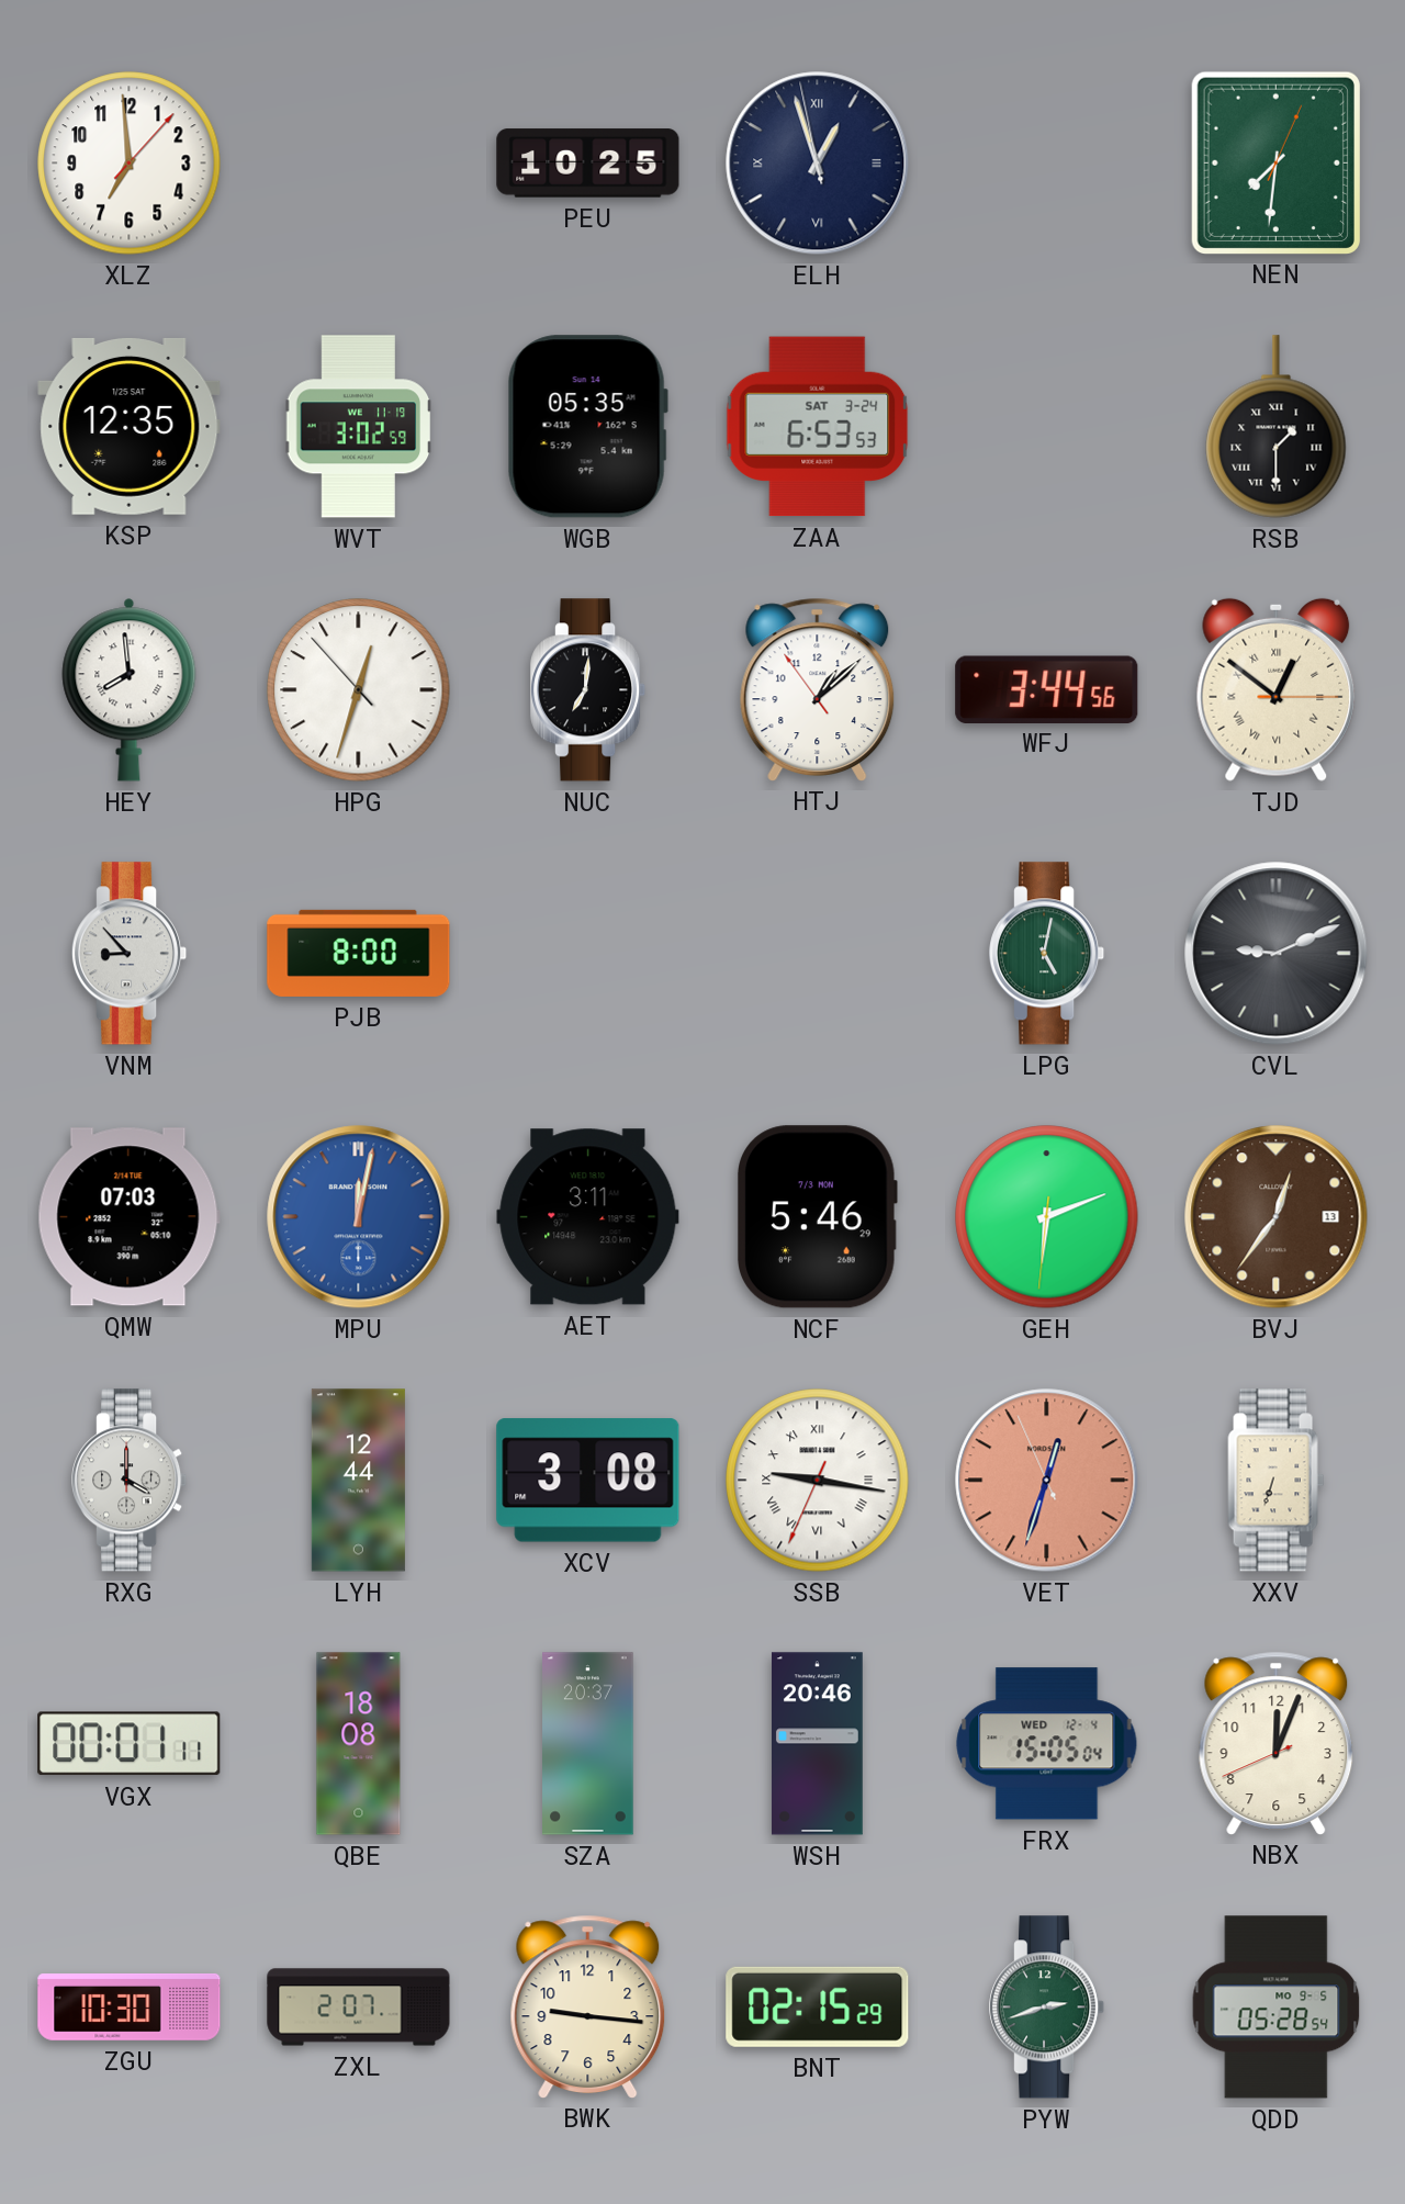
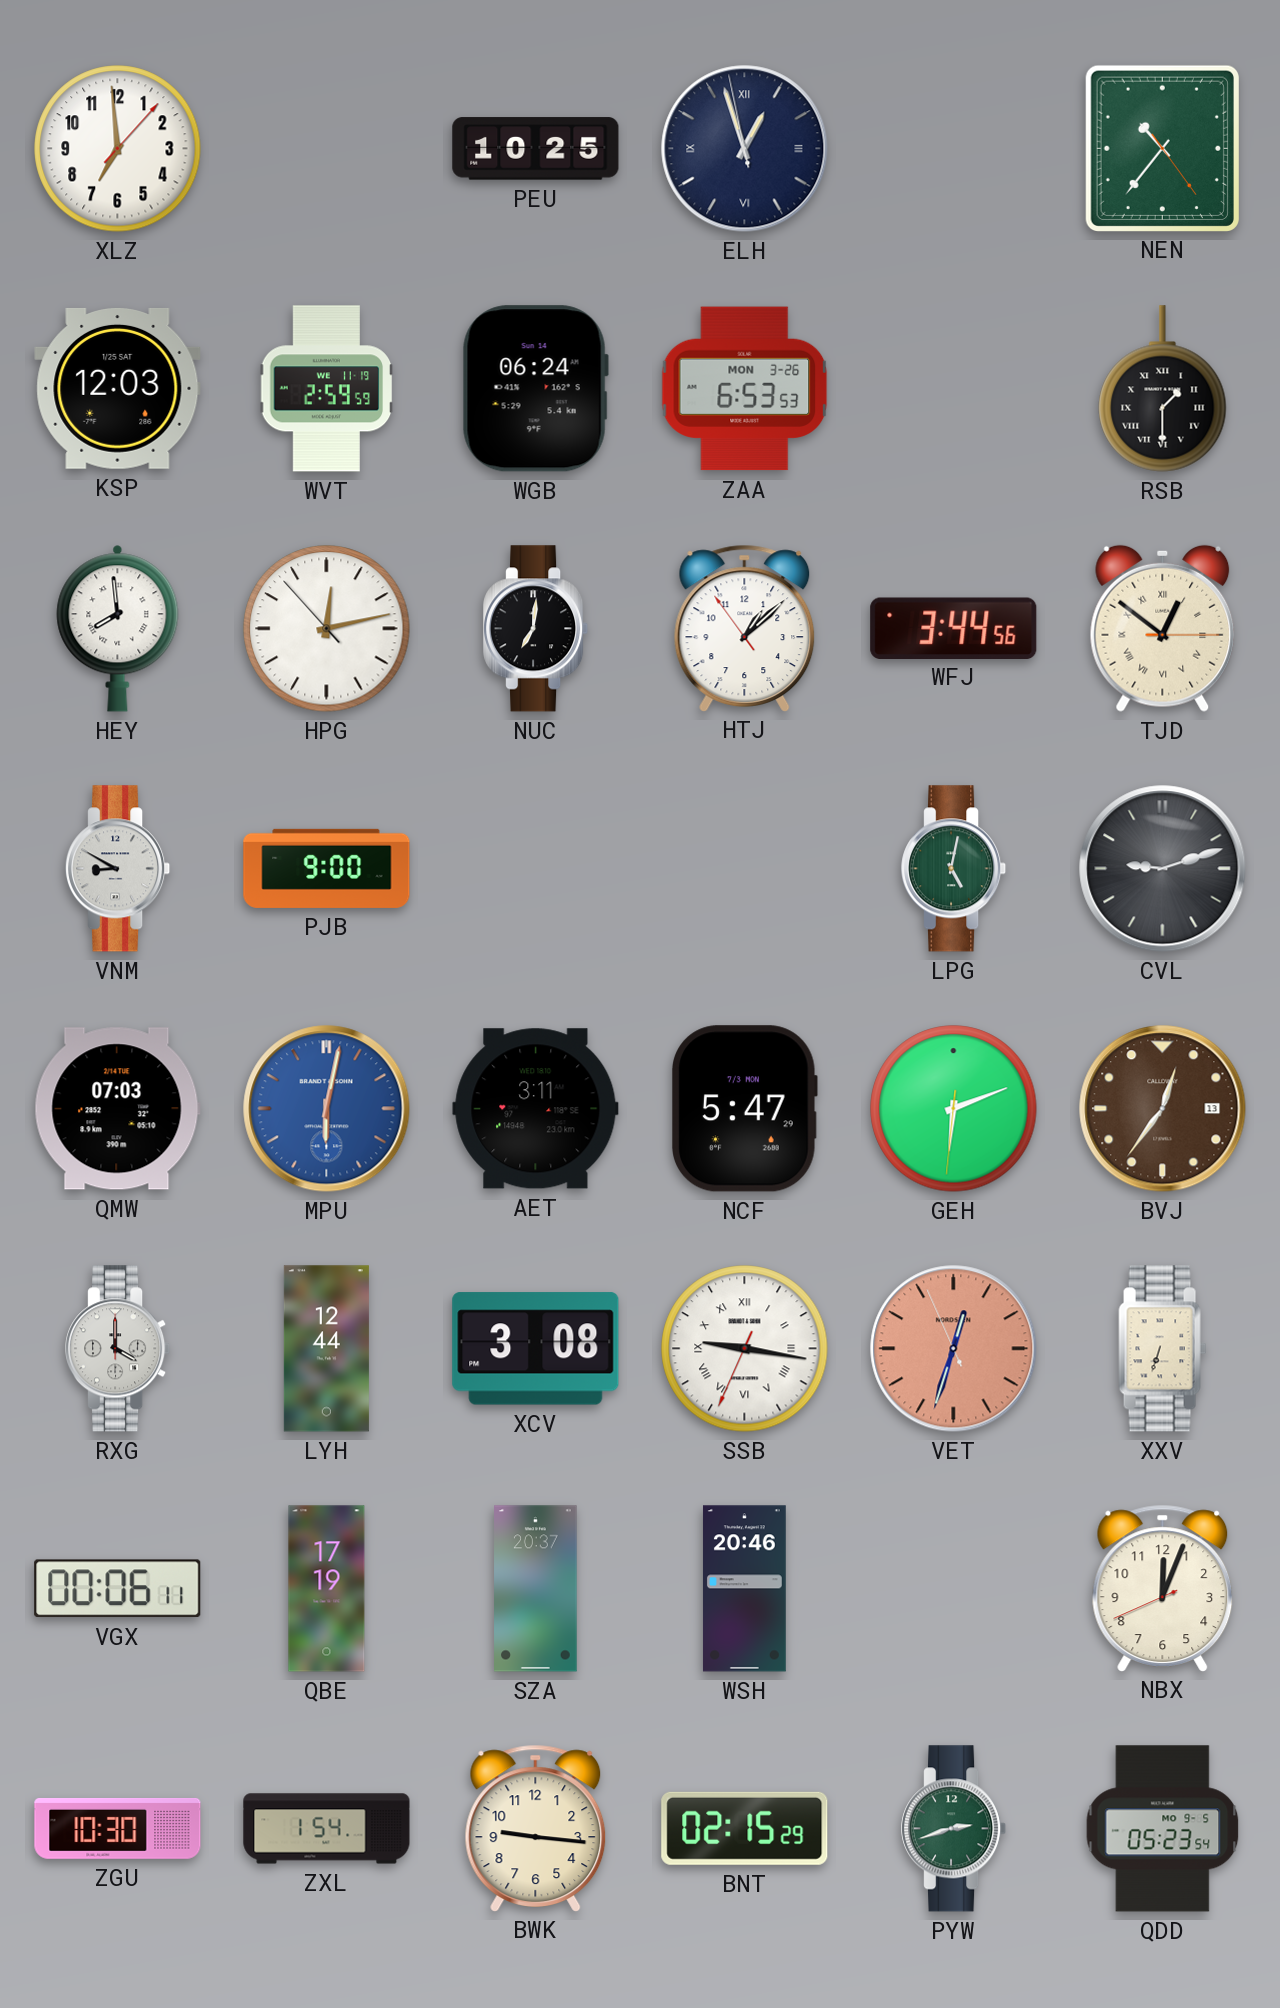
NEN: 7:31 -> 10:36
KSP: 12:35 -> 12:03
WVT: 3:02 -> 2:59
WGB: 05:35 -> 06:24
ZAA date: SAT 3-24 -> MON 3-26
HPG: 12:32 -> 12:12
VNM: 8:53 -> 8:50
PJB: 8:00 -> 9:00
CVL: 9:11 -> 9:12
MPU: 12:02 -> 6:02
NCF: 5:46 -> 5:47
VGX: 00:01 -> 00:06
QBE: 18:08 -> 17:19
FRX: 15:05 -> none
ZXL: 2:07 -> 1:54
QDD: 05:28 -> 05:23
